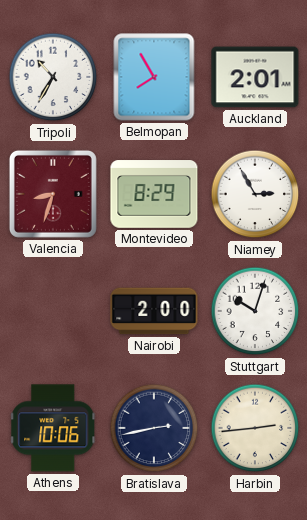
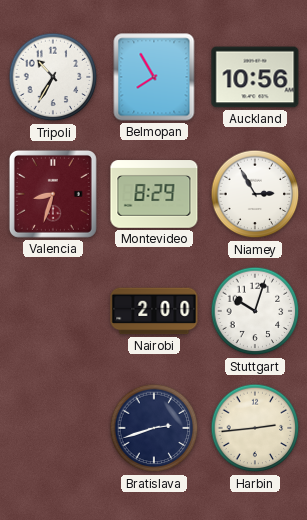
Auckland: 2:01 -> 10:56
Athens: 10:06 -> none
Bratislava: 2:43 -> 2:42
